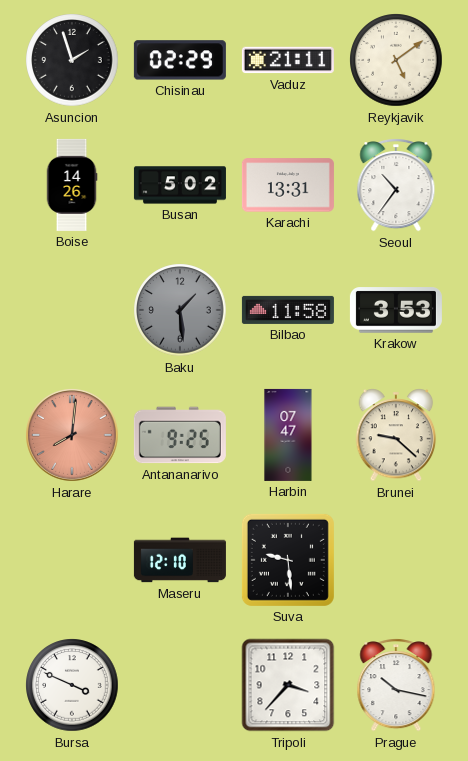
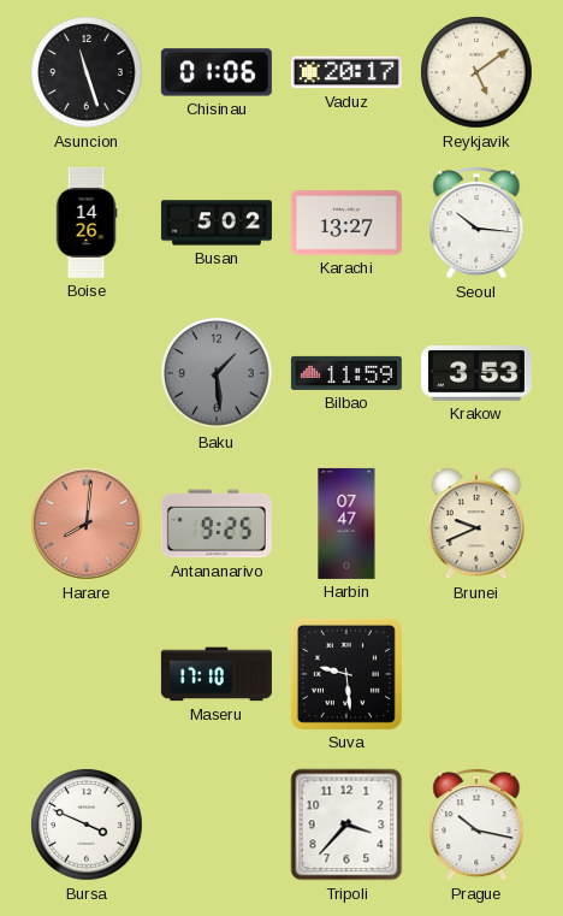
Asuncion: 1:57 -> 11:27
Chisinau: 02:29 -> 01:06
Vaduz: 21:11 -> 20:17
Karachi: 13:31 -> 13:27
Seoul: 10:36 -> 10:16
Bilbao: 11:58 -> 11:59
Brunei: 9:22 -> 9:41
Maseru: 12:10 -> 17:10
